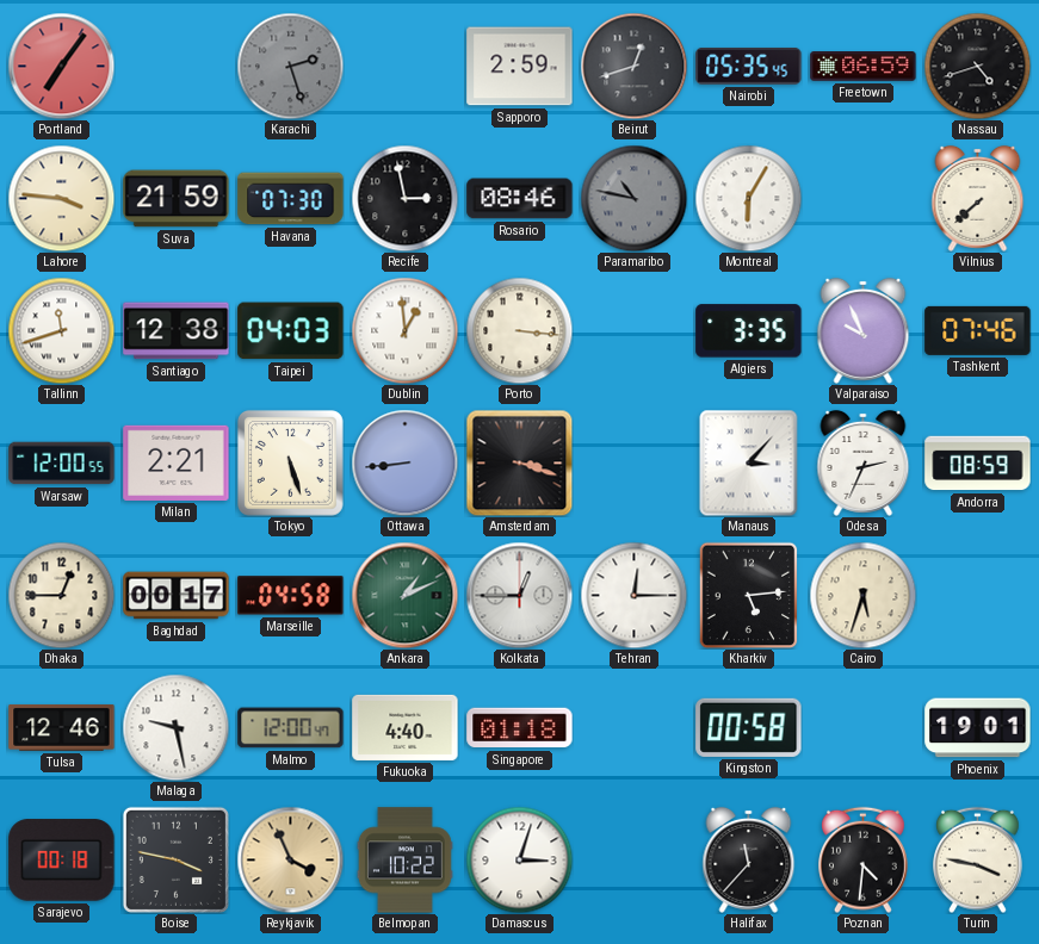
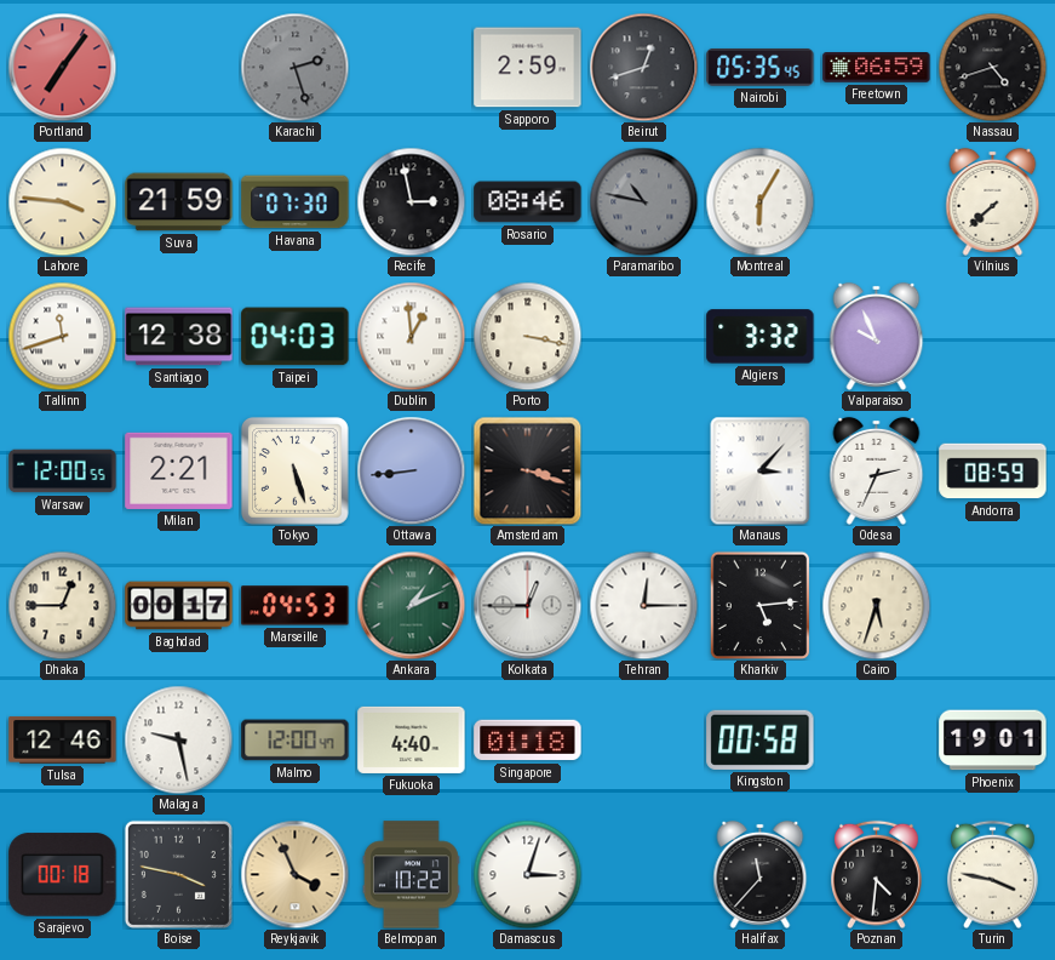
Porto: 3:16 -> 3:17
Algiers: 3:35 -> 3:32
Tashkent: 07:46 -> none
Marseille: 04:58 -> 04:53
